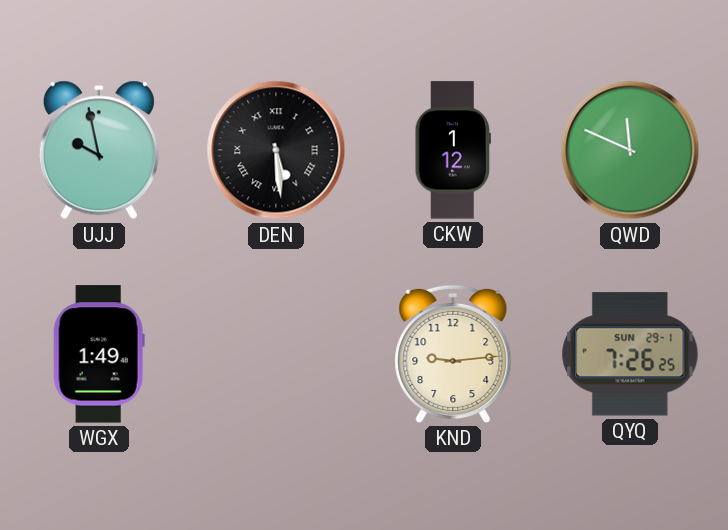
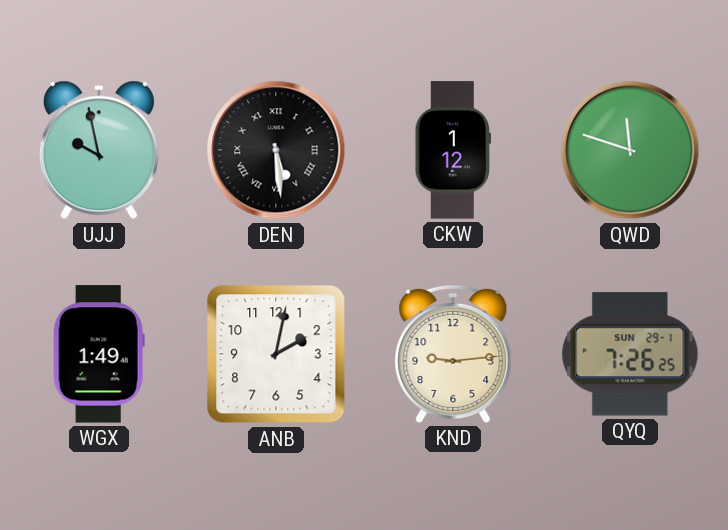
QWD: 11:49 -> 11:48
ANB: none -> 2:02
